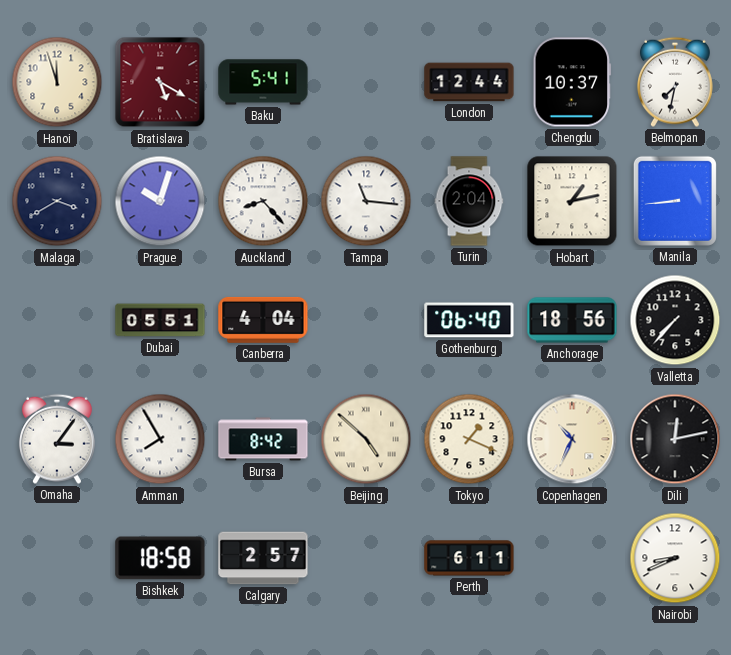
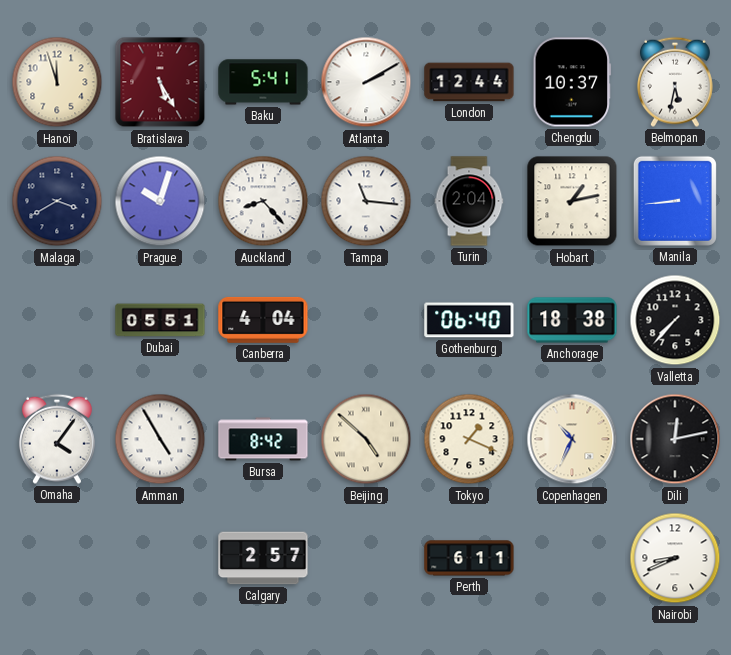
Bratislava: 5:20 -> 5:25
Atlanta: none -> 2:10
Belmopan: 7:32 -> 5:32
Anchorage: 18:56 -> 18:38
Omaha: 3:06 -> 4:06
Amman: 7:55 -> 4:55
Bishkek: 18:58 -> none
